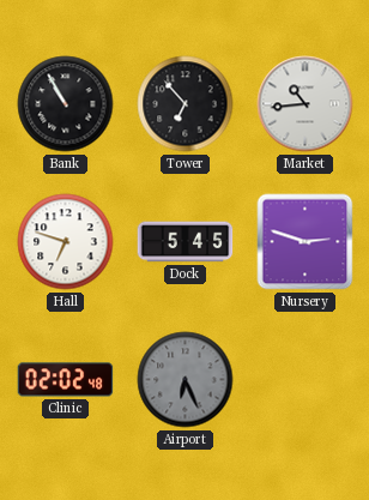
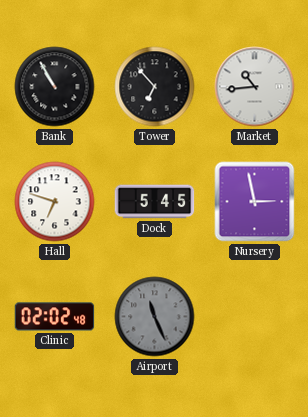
Nursery: 2:48 -> 2:58
Airport: 6:26 -> 11:26
